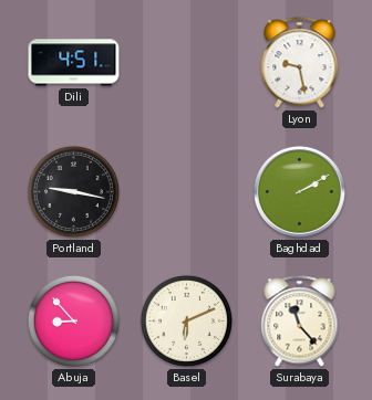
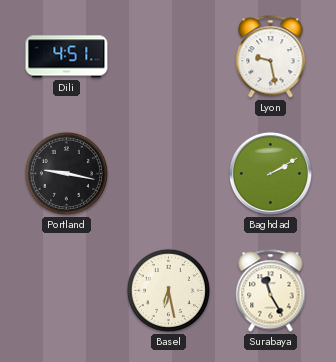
Abuja: 8:53 -> none
Basel: 6:11 -> 6:28
Surabaya: 11:23 -> 11:25
